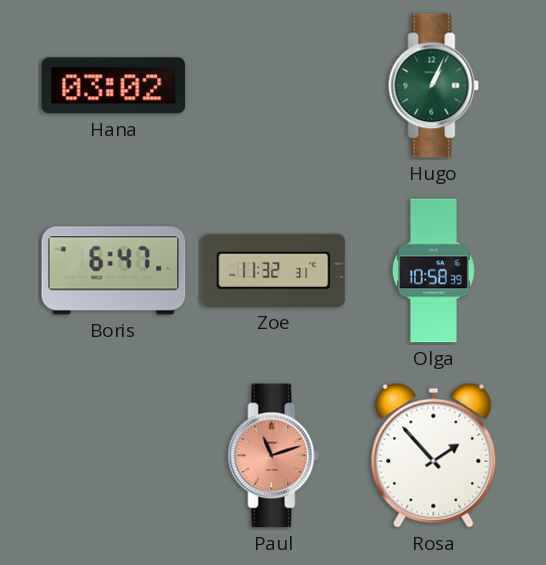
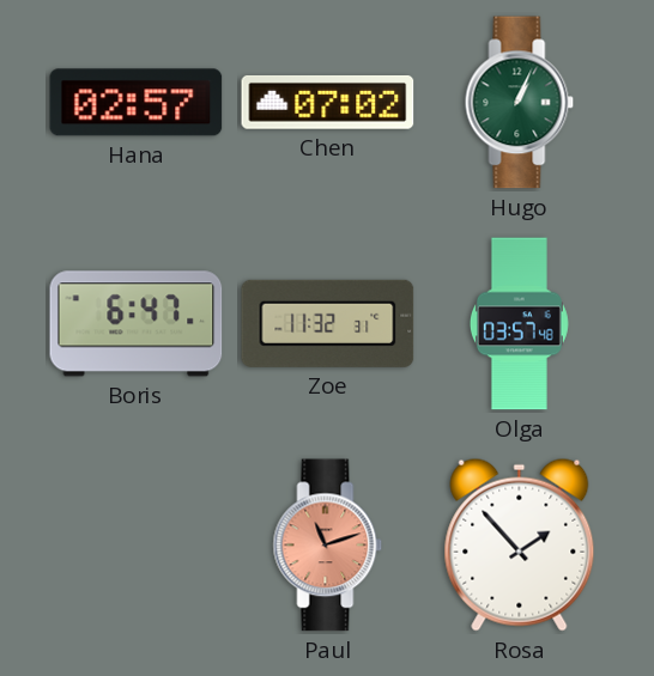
Hana: 03:02 -> 02:57
Chen: none -> 07:02
Olga: 10:58 -> 03:57
